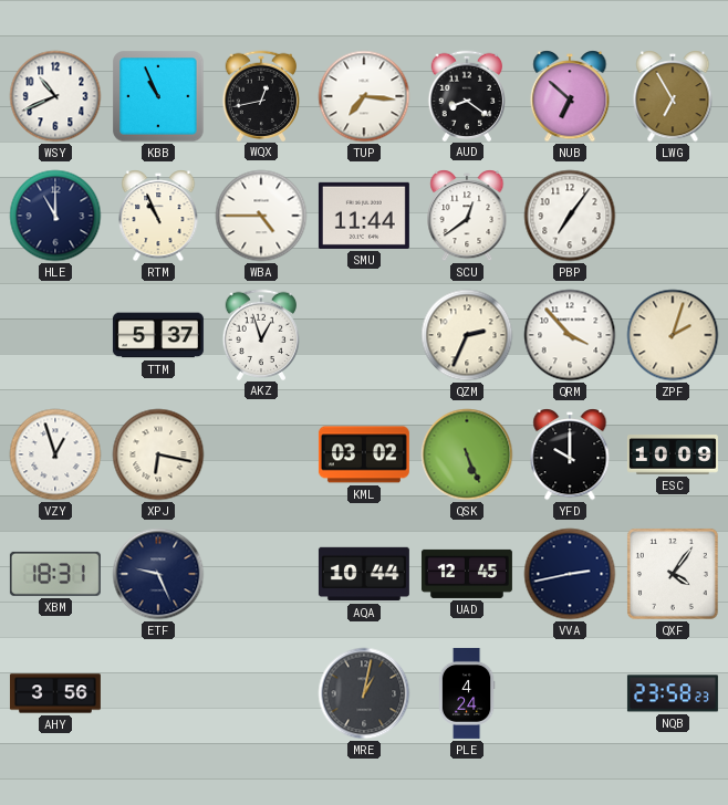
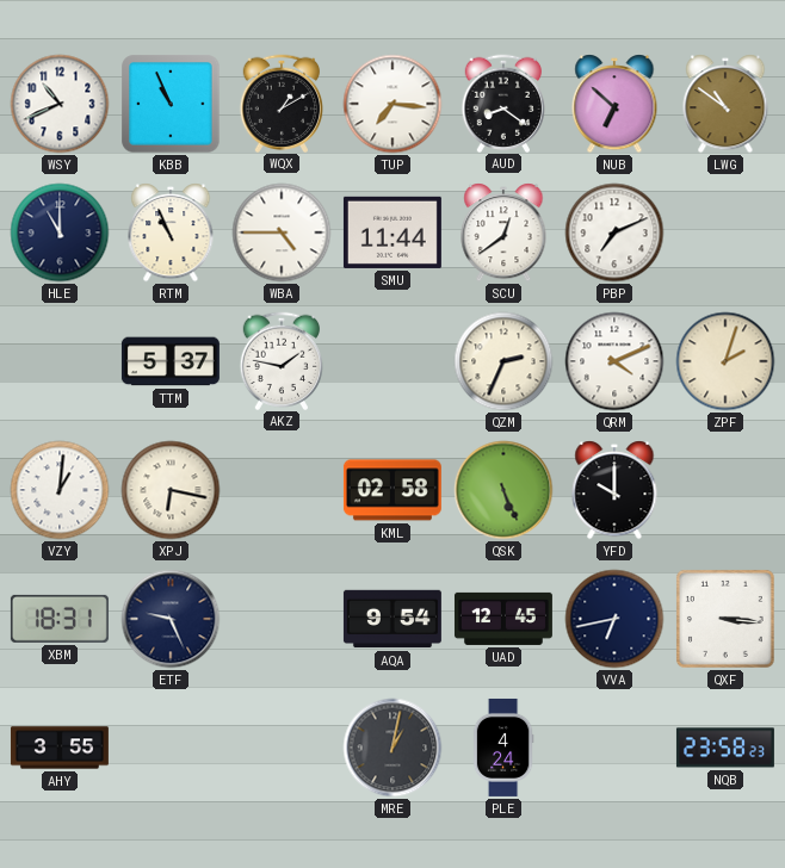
WQX: 12:43 -> 1:10
LWG: 6:55 -> 10:51
PBP: 7:06 -> 7:11
AKZ: 12:57 -> 1:47
QRM: 3:53 -> 4:11
VZY: 12:57 -> 1:01
KML: 03:02 -> 02:58
ESC: 10:09 -> none
AQA: 10:44 -> 9:54
VVA: 2:43 -> 6:43
QXF: 4:06 -> 3:16
AHY: 3:56 -> 3:55
